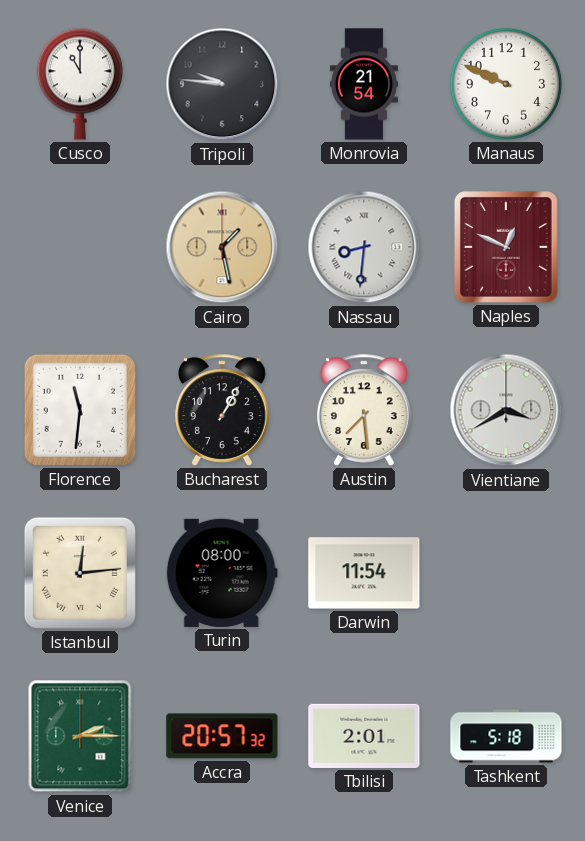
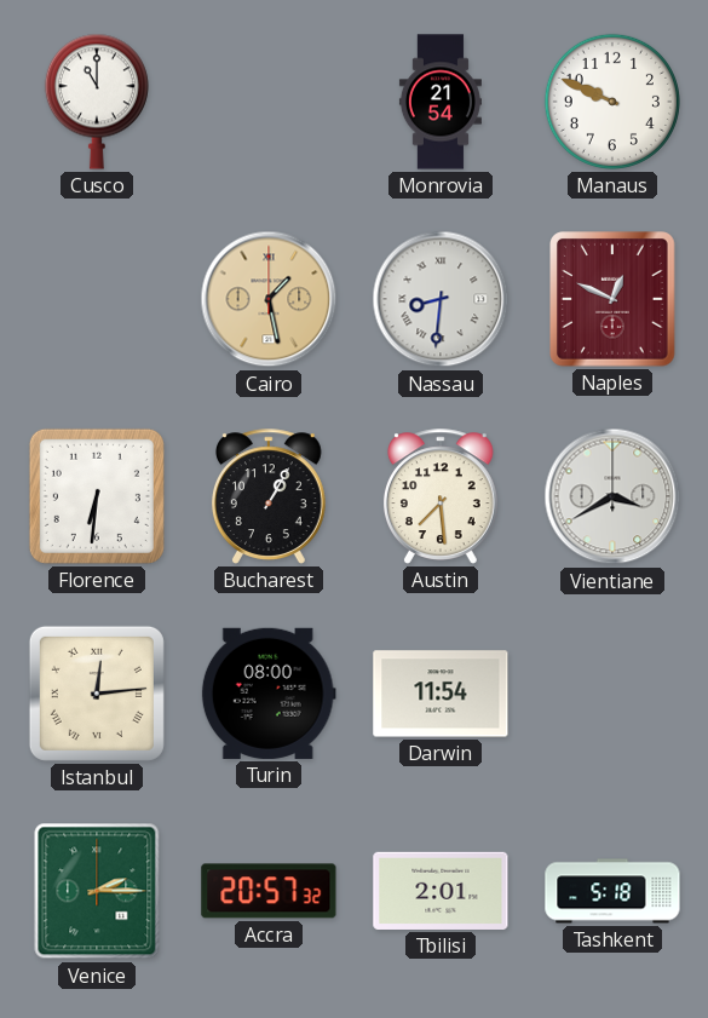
Tripoli: 9:46 -> none
Florence: 11:31 -> 6:31
